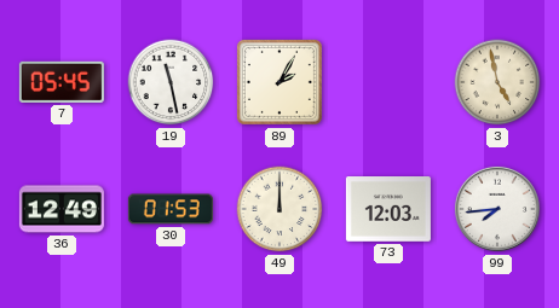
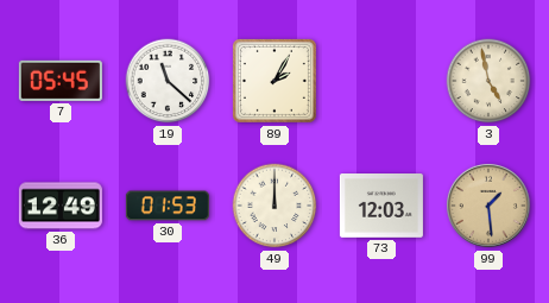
19: 11:28 -> 11:22
99: 7:44 -> 1:29
99 dial: white -> champagne
